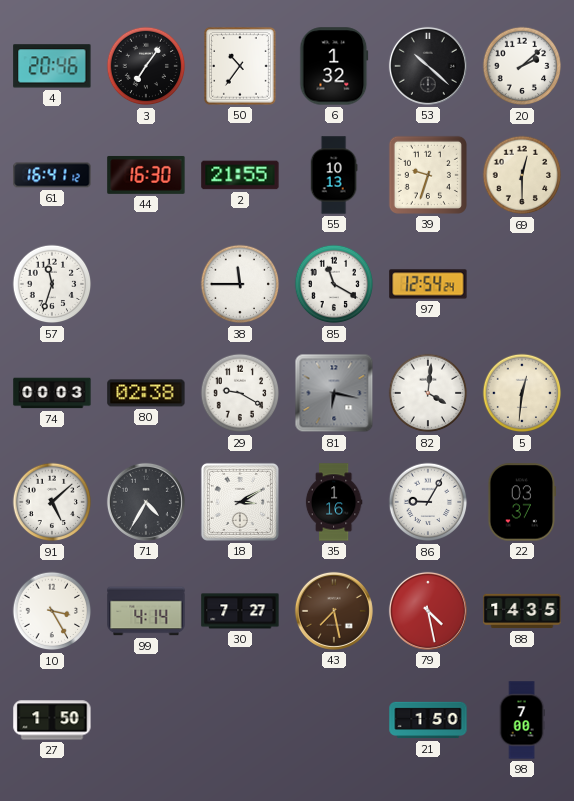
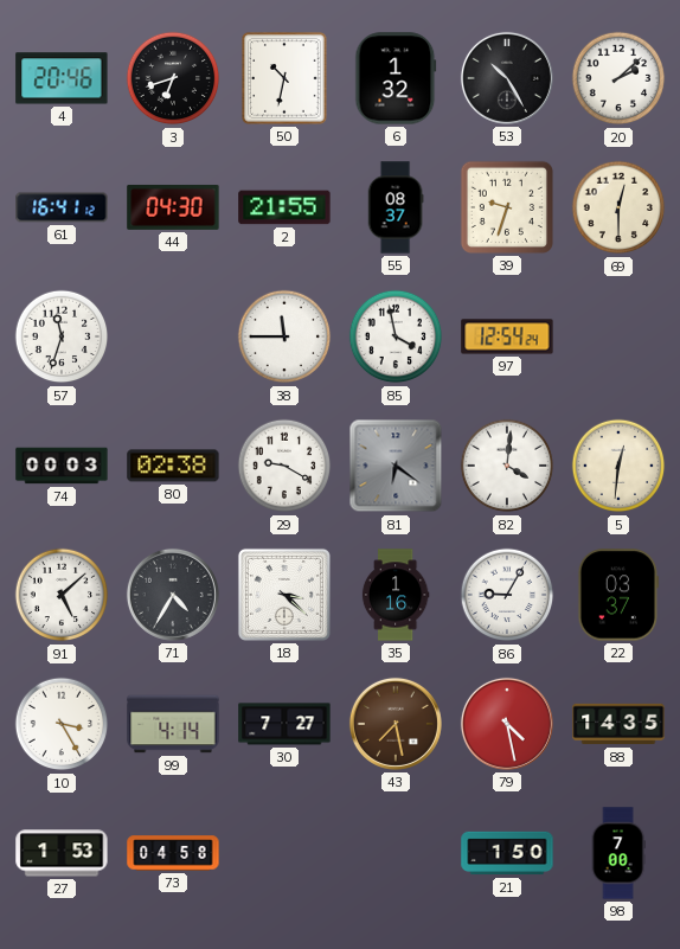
3: 7:06 -> 6:42
50: 10:36 -> 10:32
53: 10:22 -> 10:25
44: 16:30 -> 04:30
55: 10:13 -> 08:37
85: 11:20 -> 3:58
81: 6:17 -> 6:21
18: 3:10 -> 3:22
27: 1:50 -> 1:53
73: none -> 04:58
